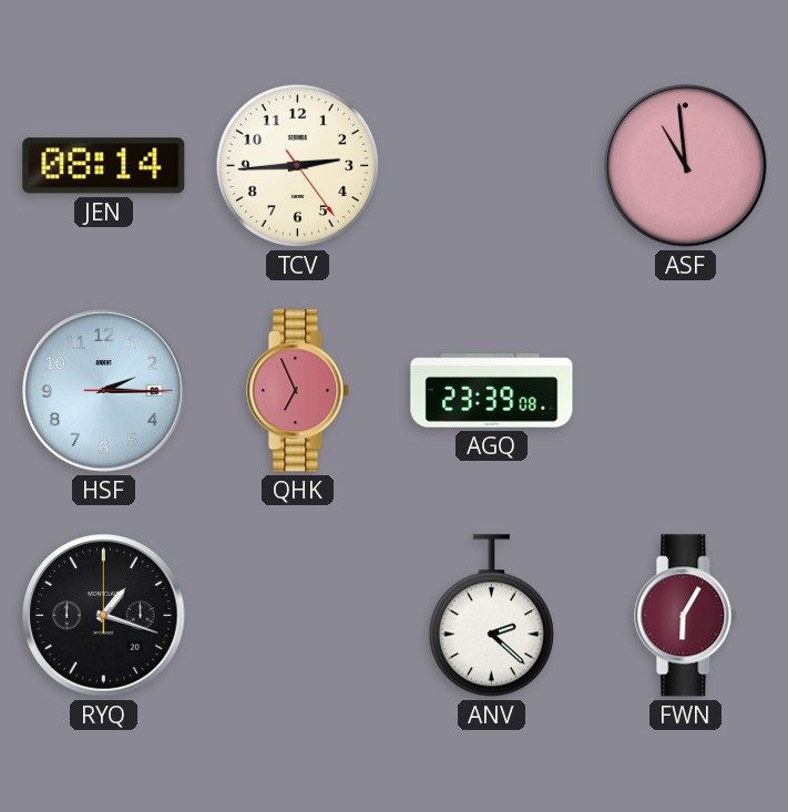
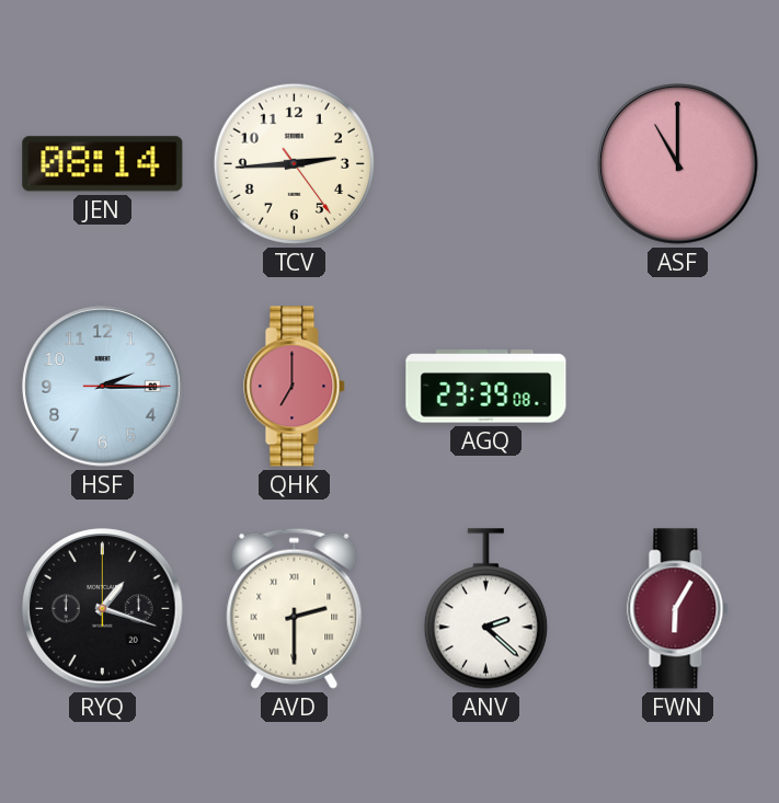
ASF: 10:59 -> 11:00
QHK: 6:56 -> 7:00
AVD: none -> 2:30
